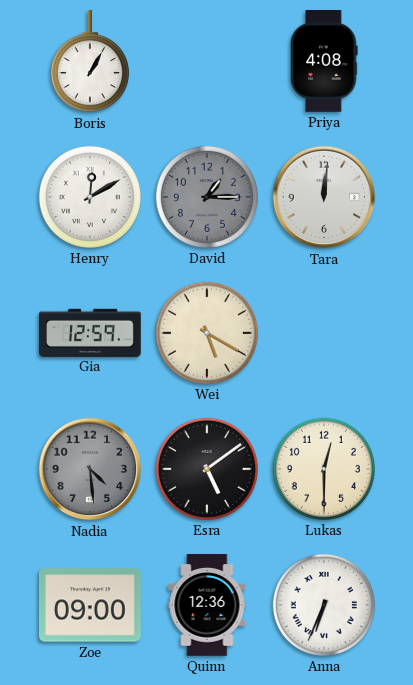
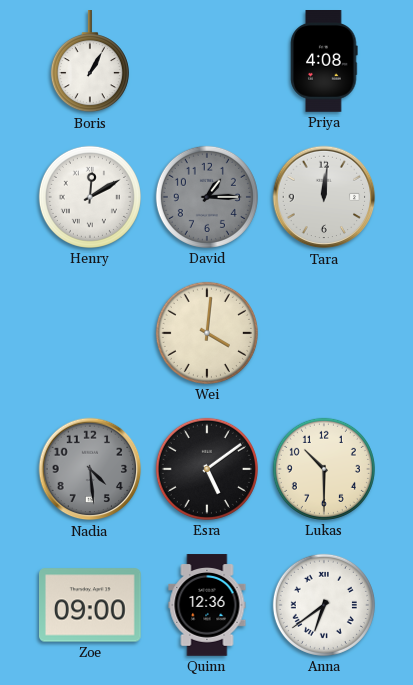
Gia: 12:59 -> none
Wei: 5:20 -> 4:01
Lukas: 12:30 -> 10:30
Anna: 6:34 -> 6:39
